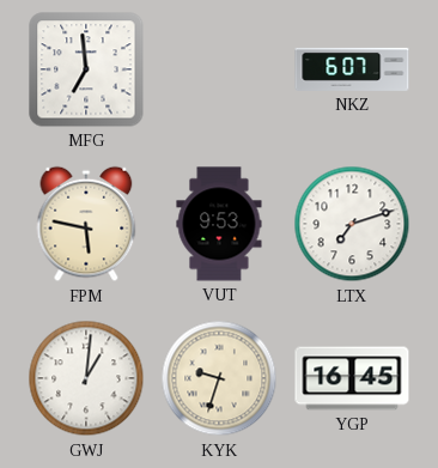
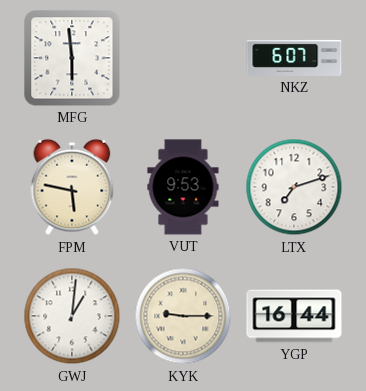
MFG: 6:59 -> 5:59
KYK: 9:33 -> 9:15
YGP: 16:45 -> 16:44
